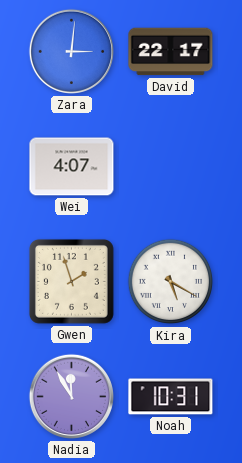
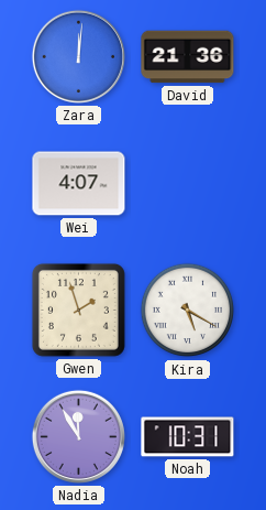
Zara: 3:01 -> 12:01
David: 22:17 -> 21:36
